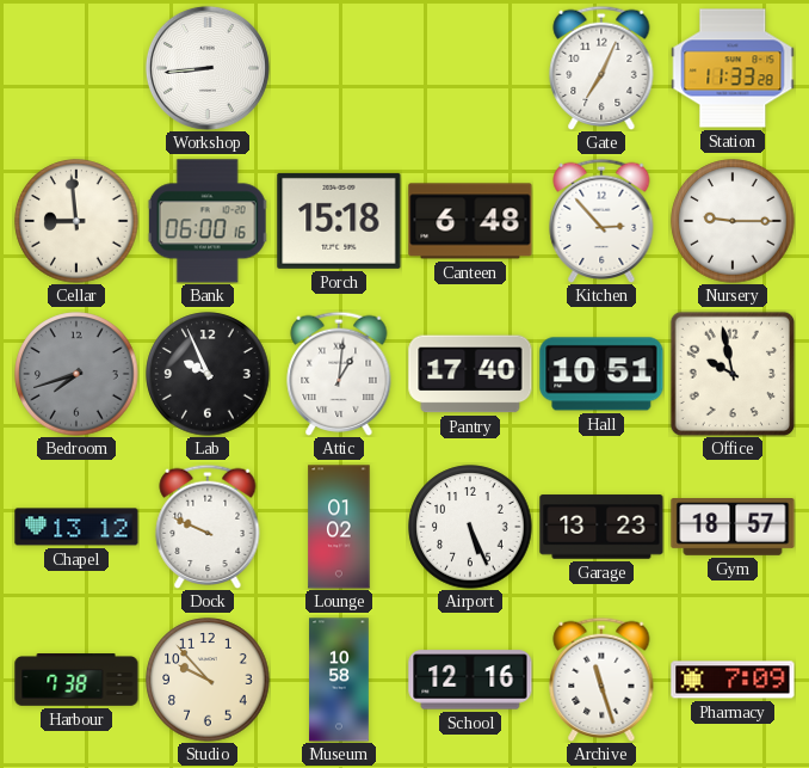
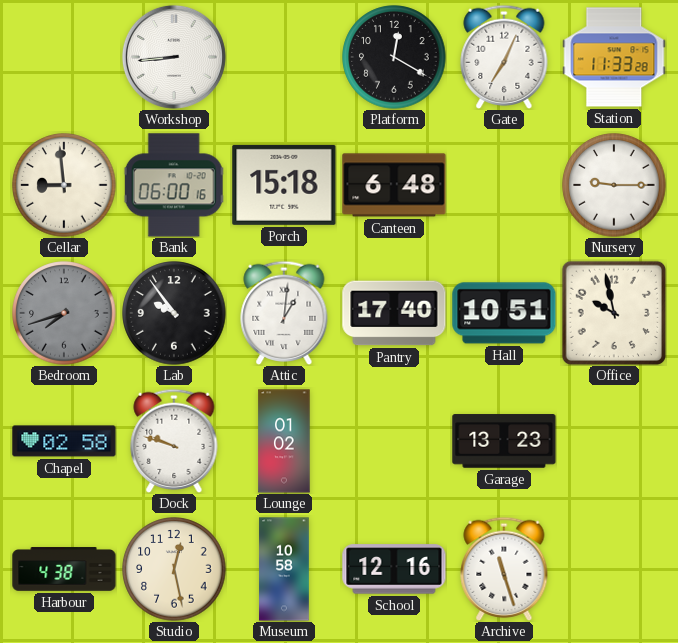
Platform: none -> 12:20
Kitchen: 2:53 -> none
Lab: 9:56 -> 9:54
Chapel: 13:12 -> 02:58
Dock: 9:49 -> 9:48
Airport: 5:26 -> none
Gym: 18:57 -> none
Harbour: 7:38 -> 4:38
Studio: 9:53 -> 12:28
Pharmacy: 7:09 -> none
